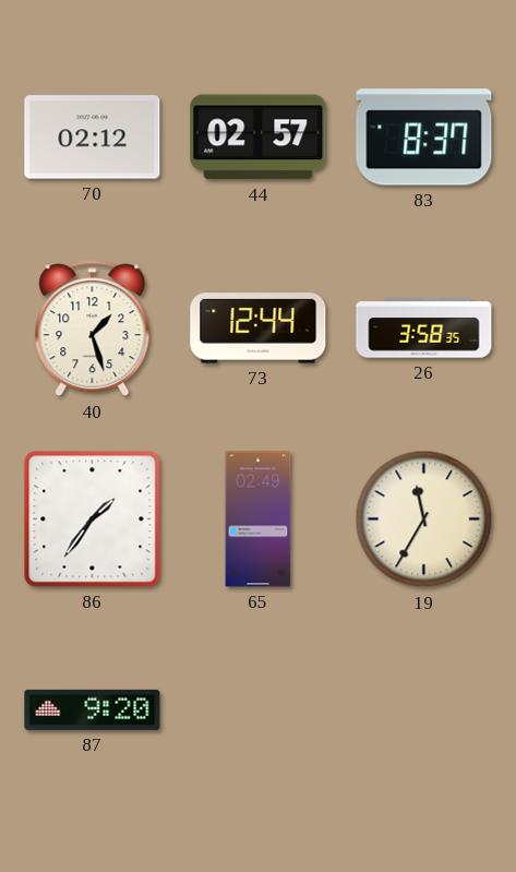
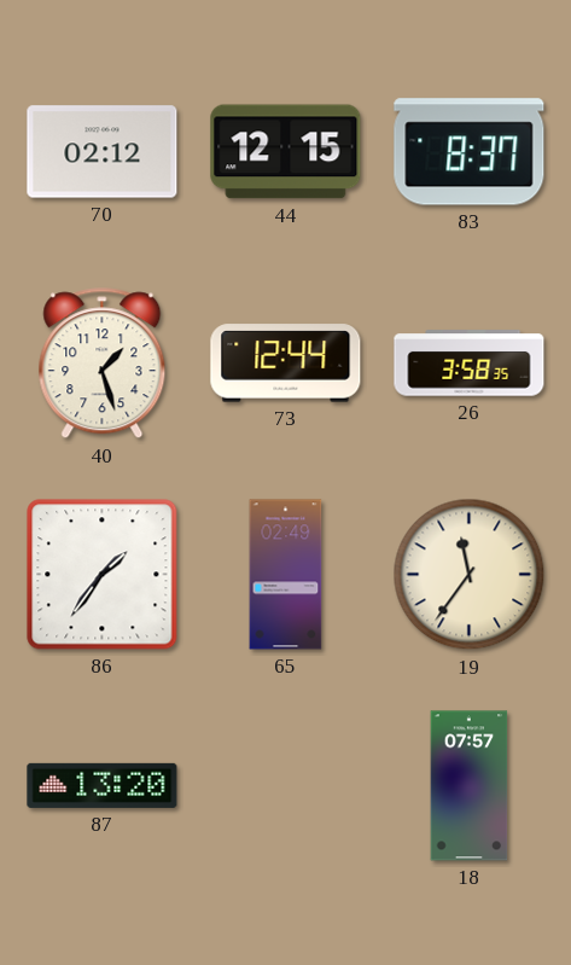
44: 02:57 -> 12:15
19: 11:35 -> 11:36
87: 9:20 -> 13:20
18: none -> 07:57
